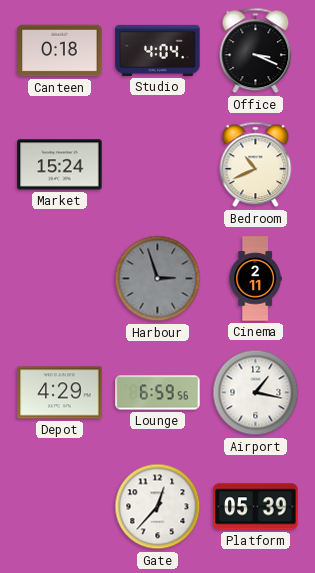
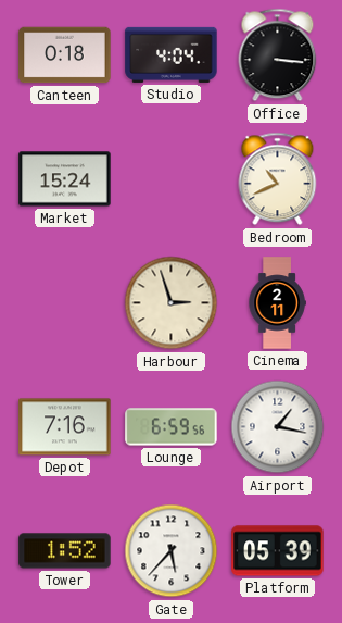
Office: 3:19 -> 3:16
Harbour dial: grey -> cream
Depot: 4:29 -> 7:16
Tower: none -> 1:52
Gate: 12:37 -> 5:37
